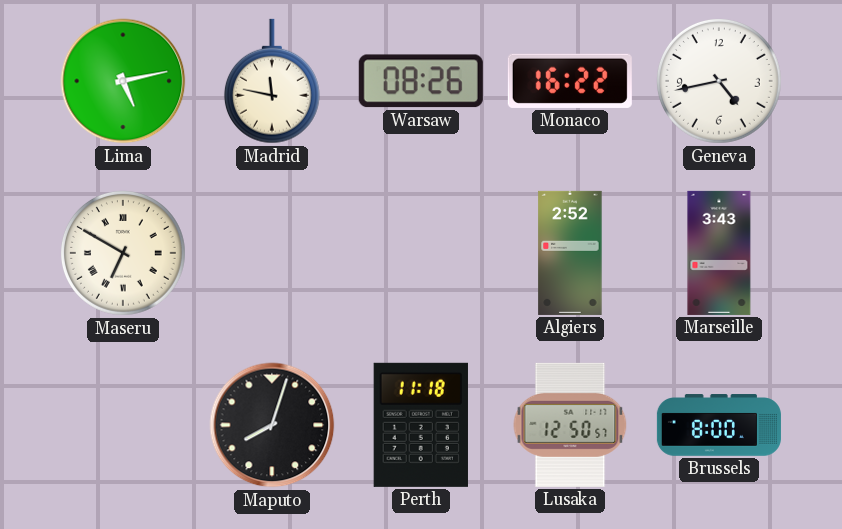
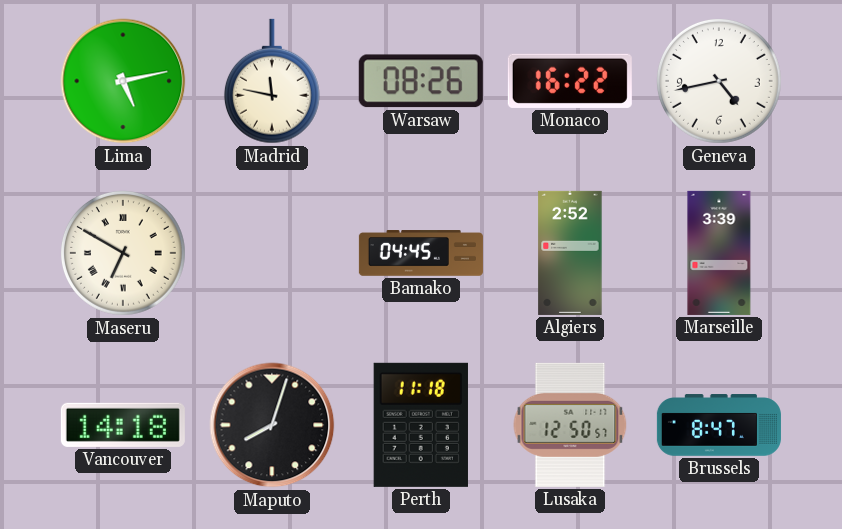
Bamako: none -> 04:45
Marseille: 3:43 -> 3:39
Vancouver: none -> 14:18
Brussels: 8:00 -> 8:47
